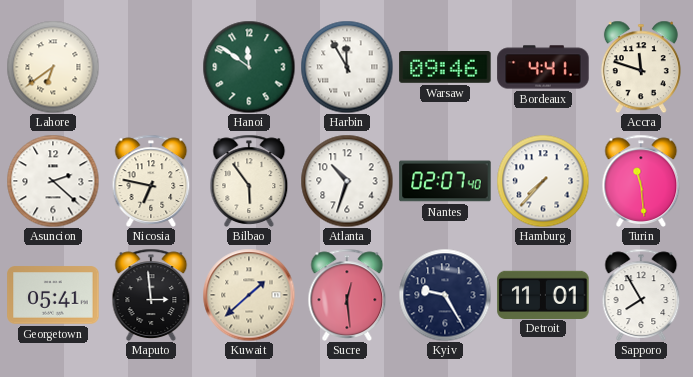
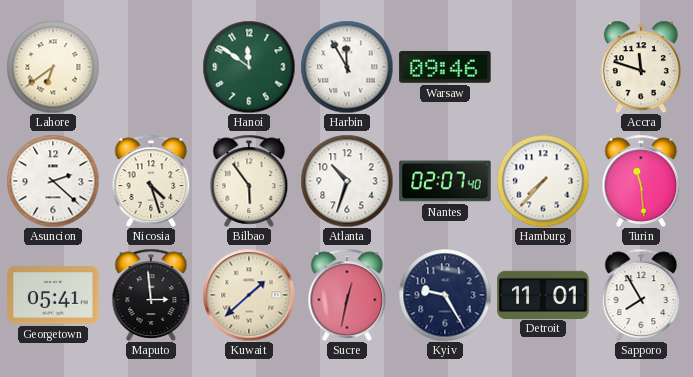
Bordeaux: 4:41 -> none
Nicosia: 6:47 -> 4:27
Sucre: 12:29 -> 12:32
